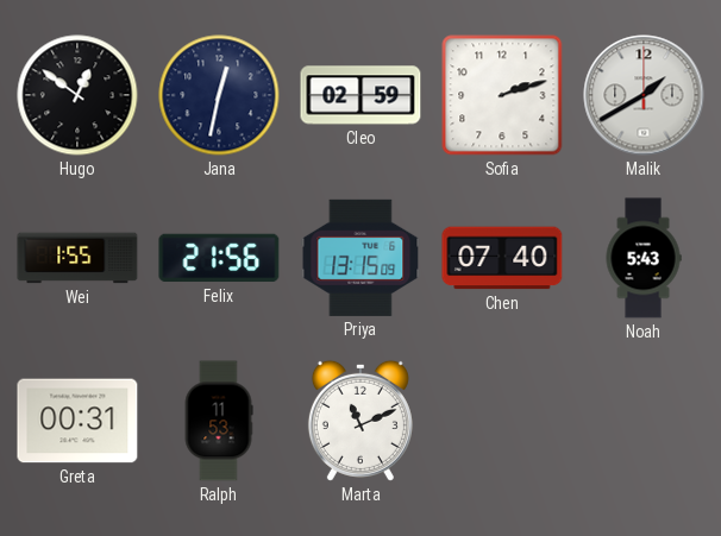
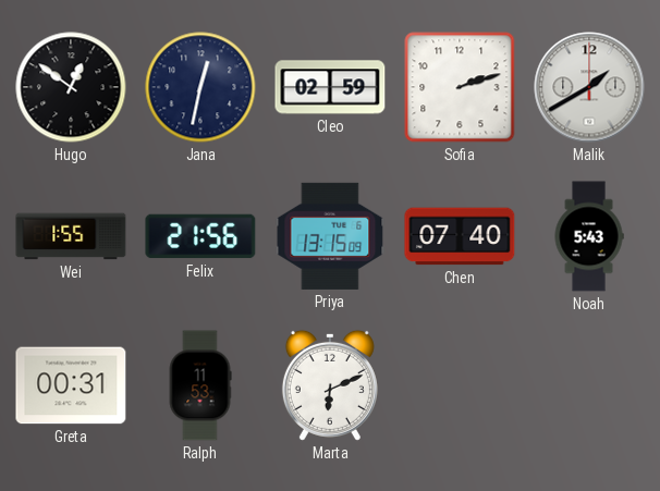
Marta: 11:11 -> 6:11
